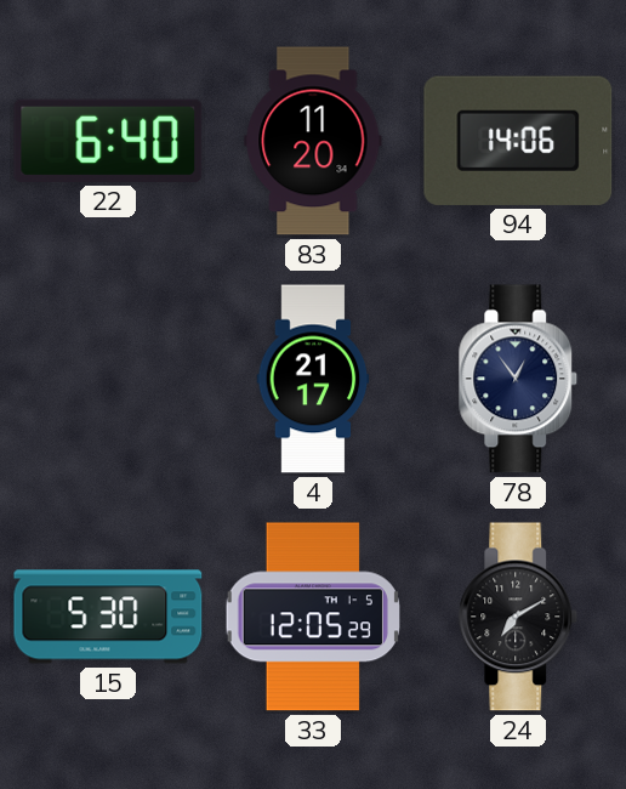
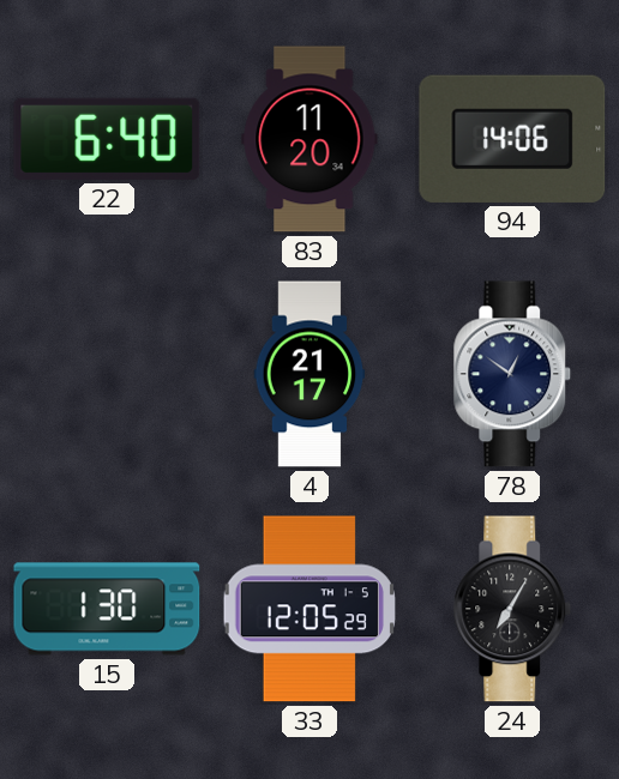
78: 12:54 -> 12:51
15: 5:30 -> 1:30
24: 7:10 -> 7:05
